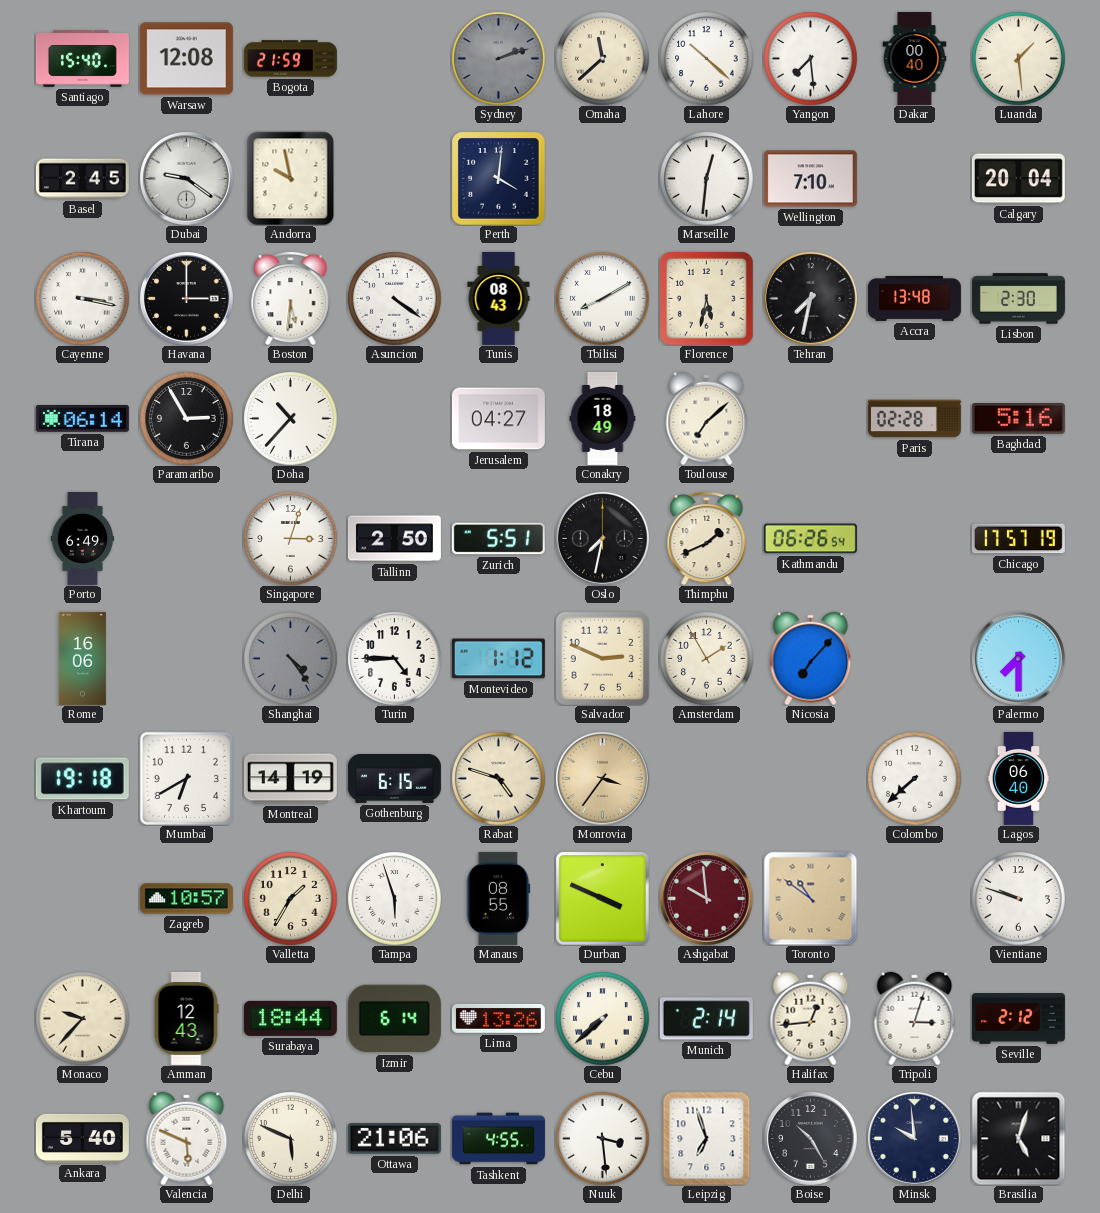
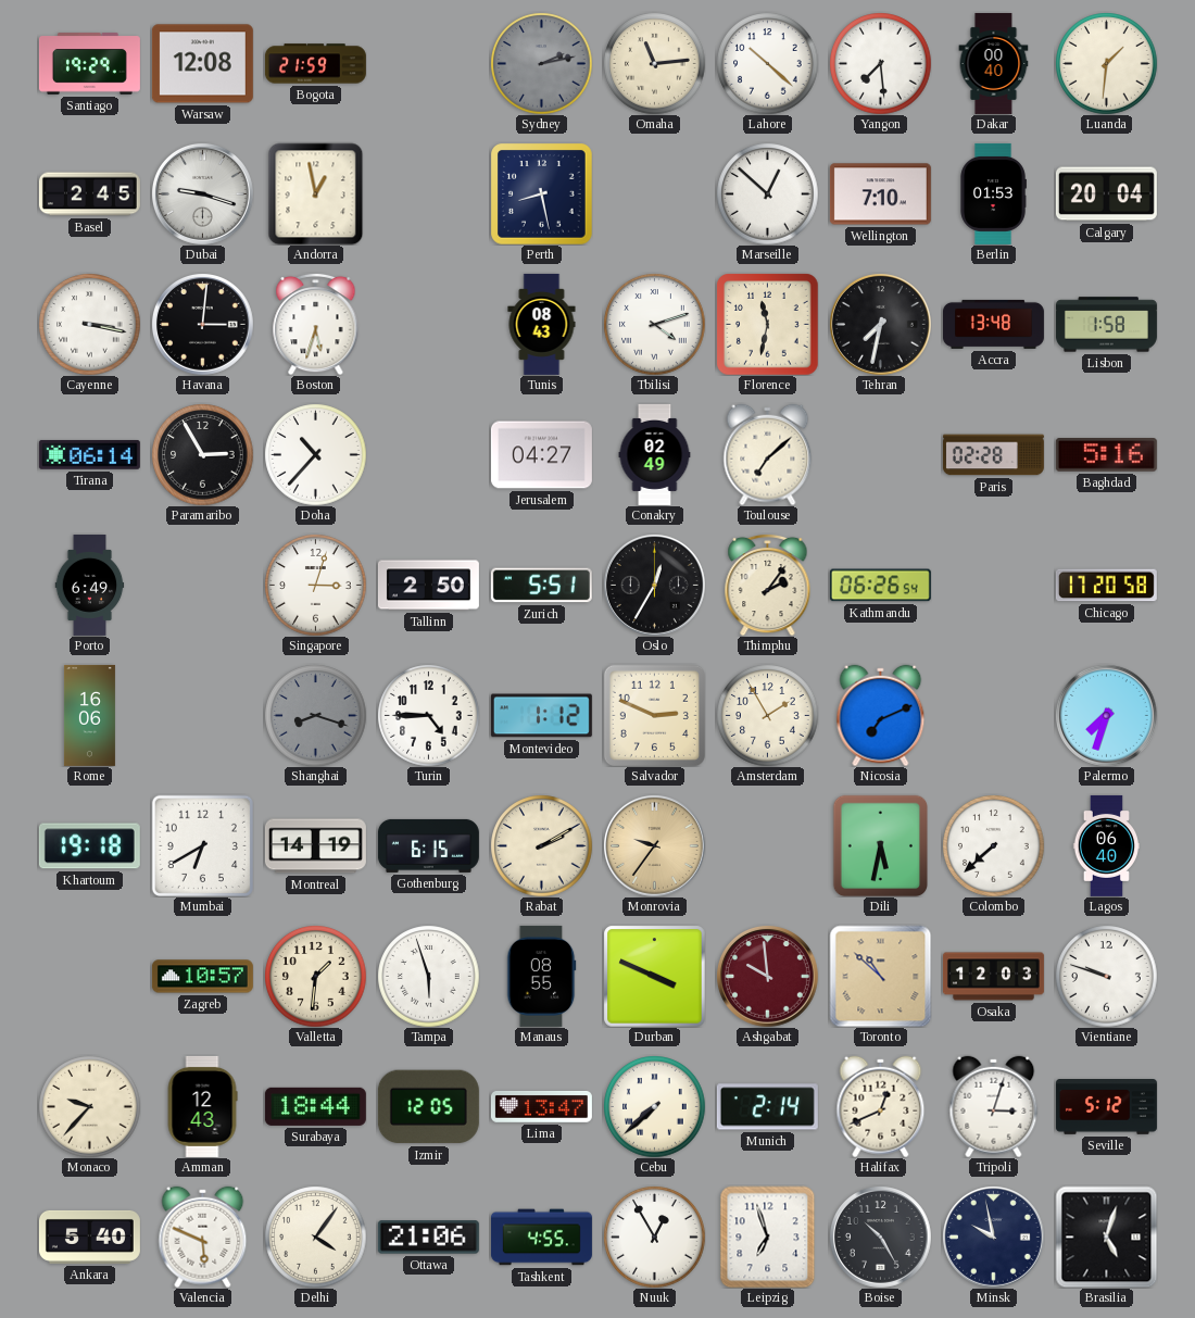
Santiago: 15:40 -> 19:29
Sydney: 2:12 -> 2:13
Omaha: 11:38 -> 11:14
Luanda: 1:29 -> 1:31
Dubai: 9:21 -> 9:18
Andorra: 9:58 -> 12:58
Perth: 4:01 -> 8:28
Marseille: 12:31 -> 12:52
Berlin: none -> 01:53
Havana: 3:00 -> 3:01
Boston: 5:31 -> 5:33
Asuncion: 4:21 -> none
Tbilisi: 8:10 -> 4:12
Florence: 5:32 -> 11:32
Lisbon: 2:30 -> 1:58
Conakry: 18:49 -> 02:49
Oslo: 7:32 -> 12:35
Thimphu: 1:41 -> 2:06
Chicago: 17:57 -> 17:20
Shanghai: 4:24 -> 8:18
Nicosia: 7:07 -> 7:11
Palermo: 7:30 -> 7:33
Rabat: 4:48 -> 2:10
Monrovia: 3:36 -> 9:36
Dili: none -> 5:32
Valletta: 1:35 -> 1:31
Toronto: 10:51 -> 10:52
Osaka: none -> 12:03
Izmir: 6:14 -> 12:05
Lima: 13:26 -> 13:47
Halifax: 12:44 -> 12:41
Seville: 2:12 -> 5:12
Delhi: 5:49 -> 4:06
Nuuk: 3:29 -> 12:55
Minsk: 9:59 -> 9:58
